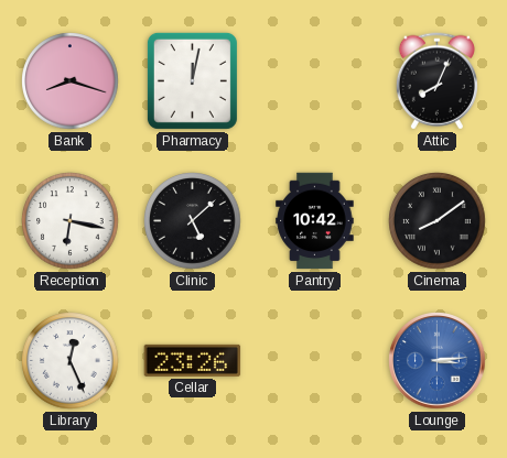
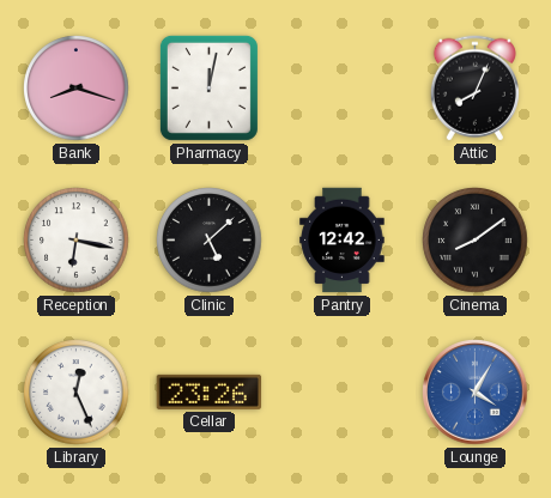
Pantry: 10:42 -> 12:42
Lounge: 3:14 -> 4:05
